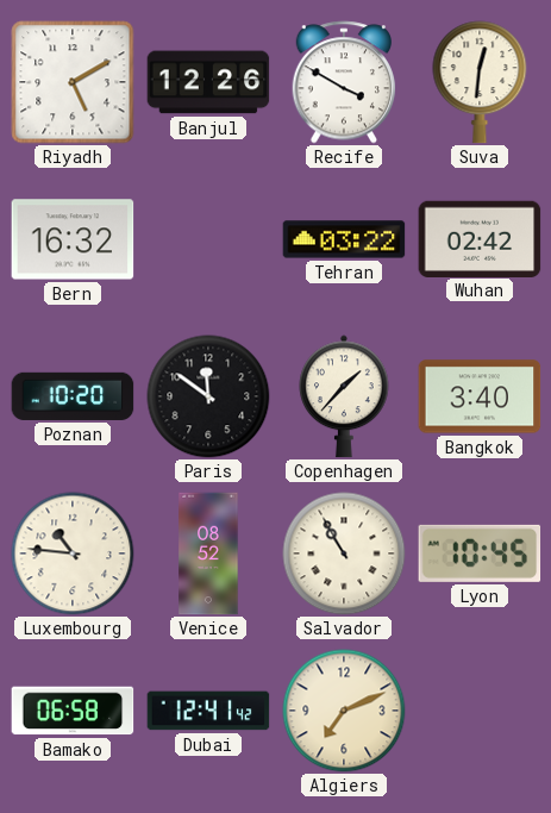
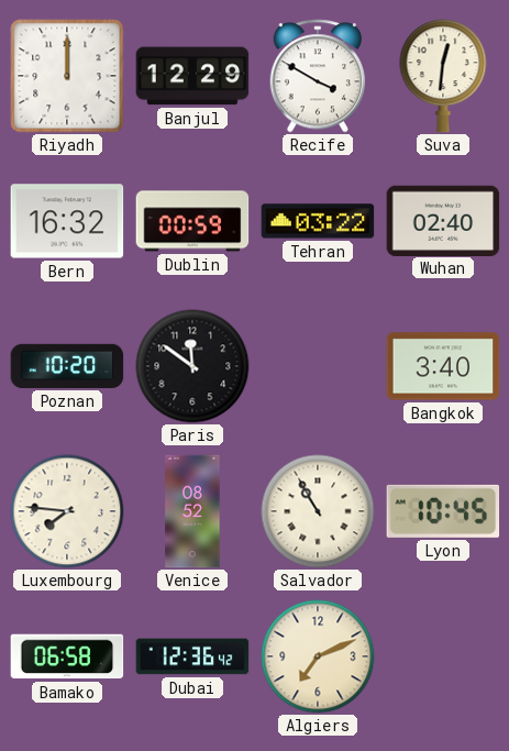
Riyadh: 5:10 -> 12:00
Banjul: 12:26 -> 12:29
Dublin: none -> 00:59
Wuhan: 02:42 -> 02:40
Copenhagen: 1:37 -> none
Luxembourg: 10:46 -> 7:46
Dubai: 12:41 -> 12:36
